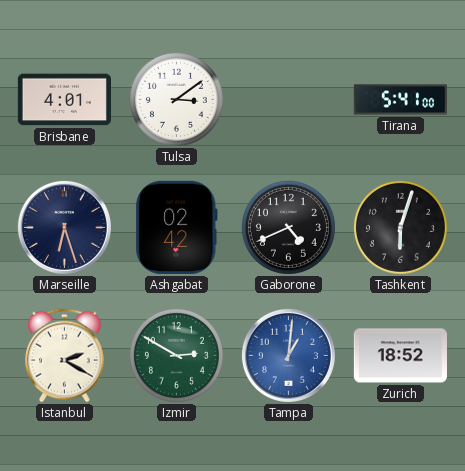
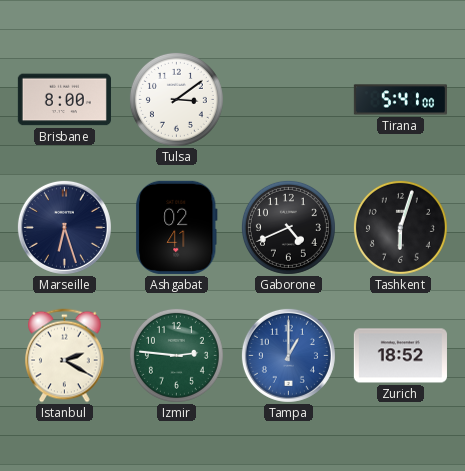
Brisbane: 4:01 -> 8:00
Ashgabat: 02:42 -> 02:41
Izmir: 2:50 -> 2:46
Tampa: 1:01 -> 1:00
